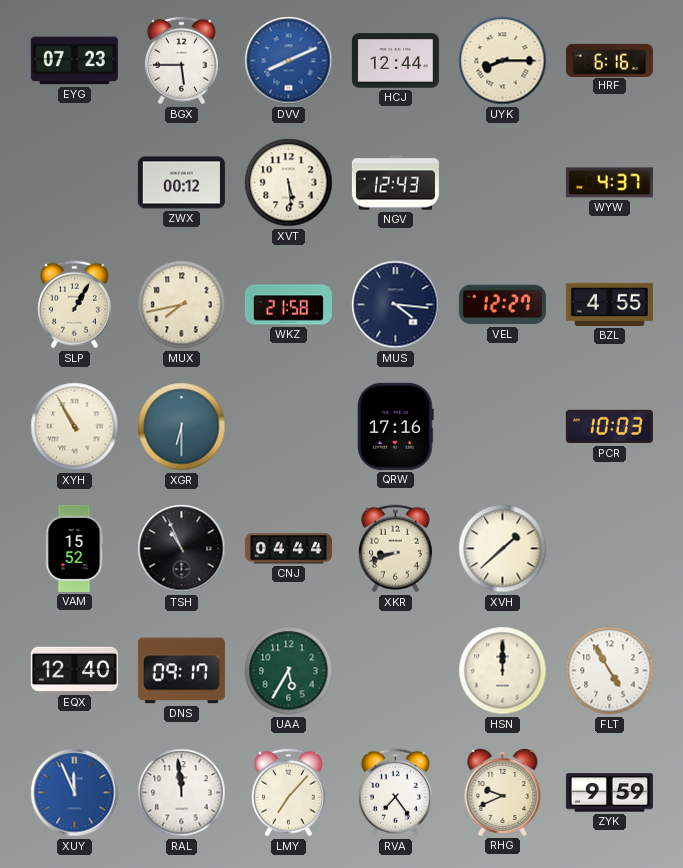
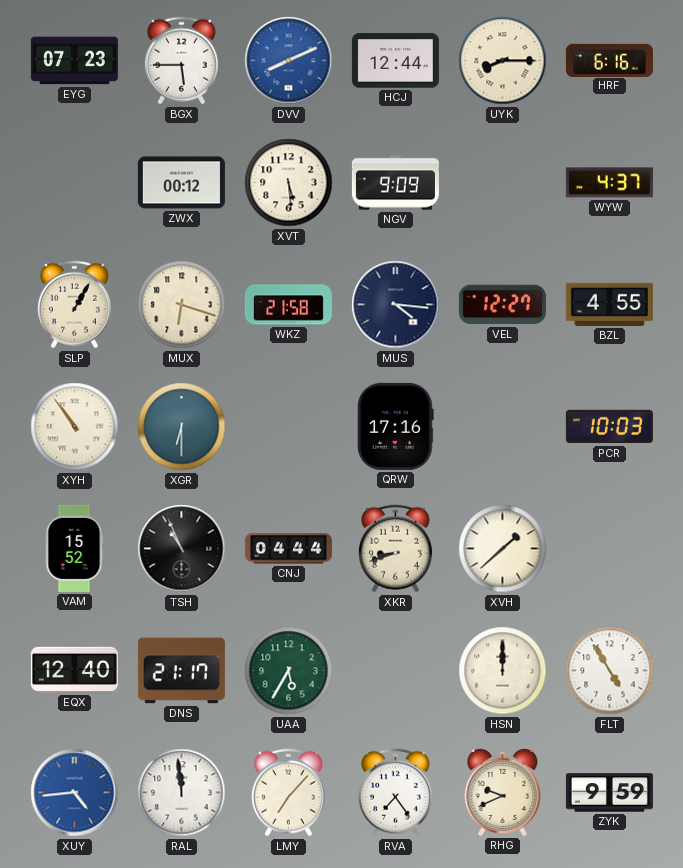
NGV: 12:43 -> 9:09
MUX: 7:43 -> 6:18
XYH: 10:55 -> 10:54
DNS: 09:17 -> 21:17
XUY: 11:56 -> 4:44
